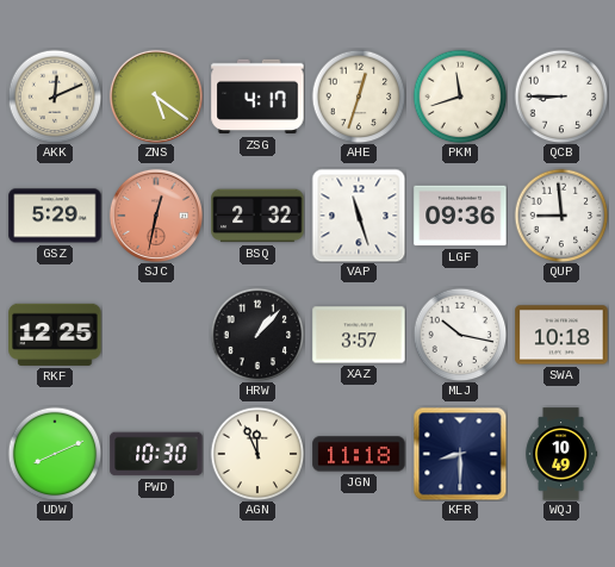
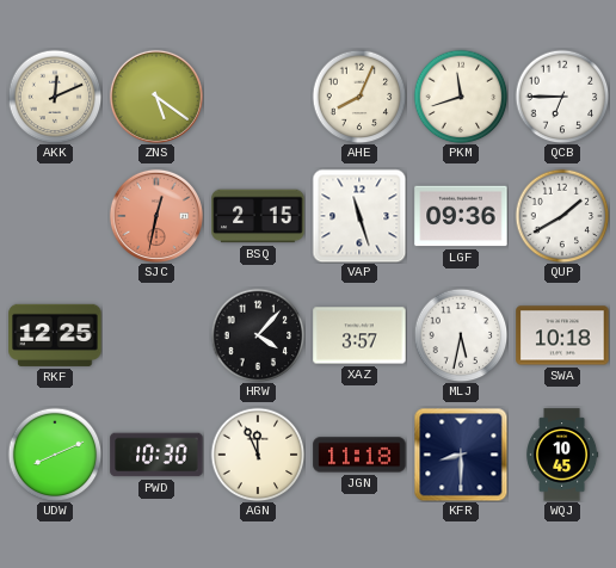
ZSG: 4:17 -> none
AHE: 12:33 -> 8:04
QCB: 8:45 -> 6:45
GSZ: 5:29 -> none
BSQ: 2:32 -> 2:15
QUP: 8:59 -> 1:40
HRW: 1:07 -> 4:07
MLJ: 10:17 -> 5:32
WQJ: 10:49 -> 10:45
